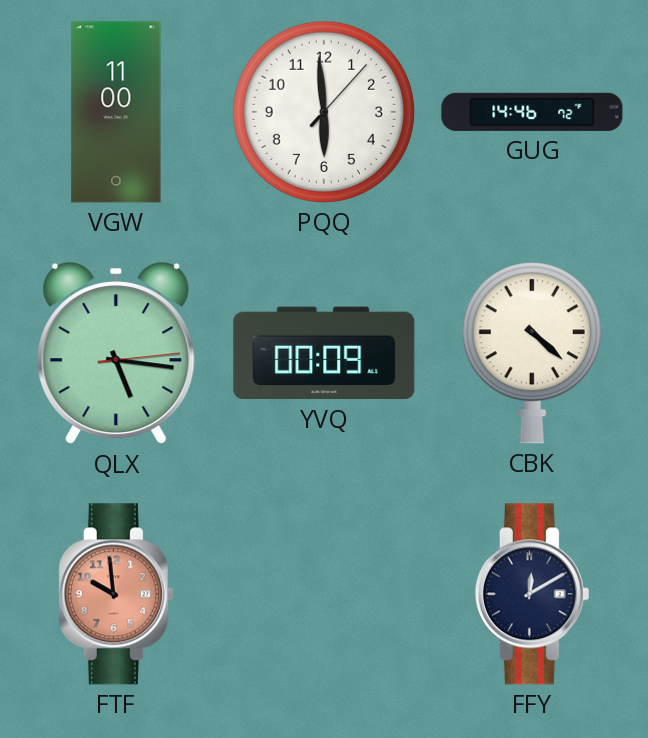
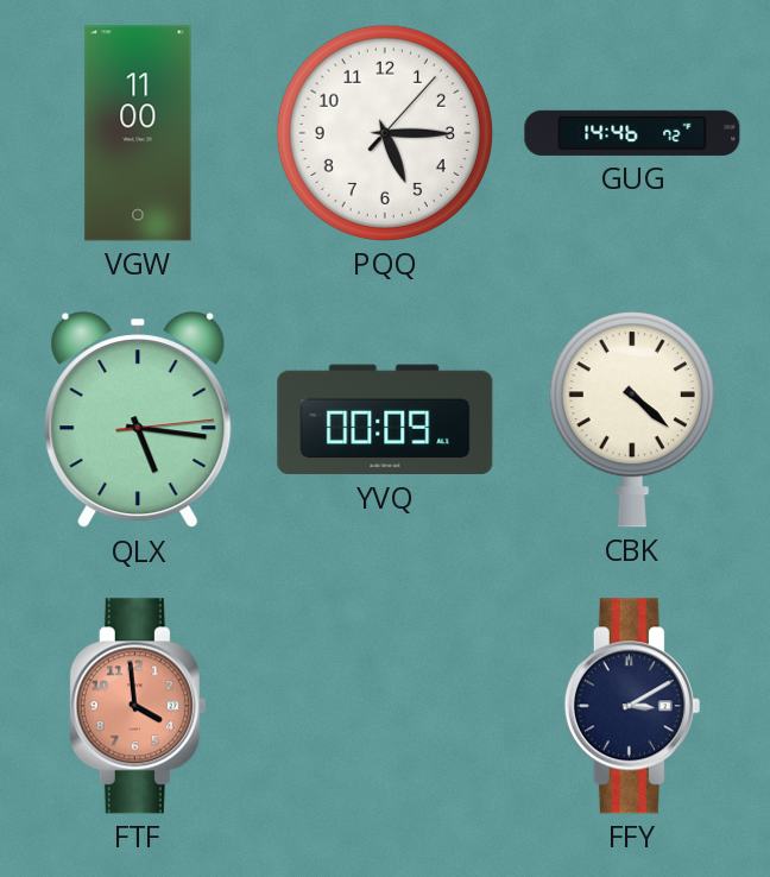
PQQ: 5:59 -> 5:15
FTF: 9:59 -> 3:59
FFY: 12:10 -> 3:10
